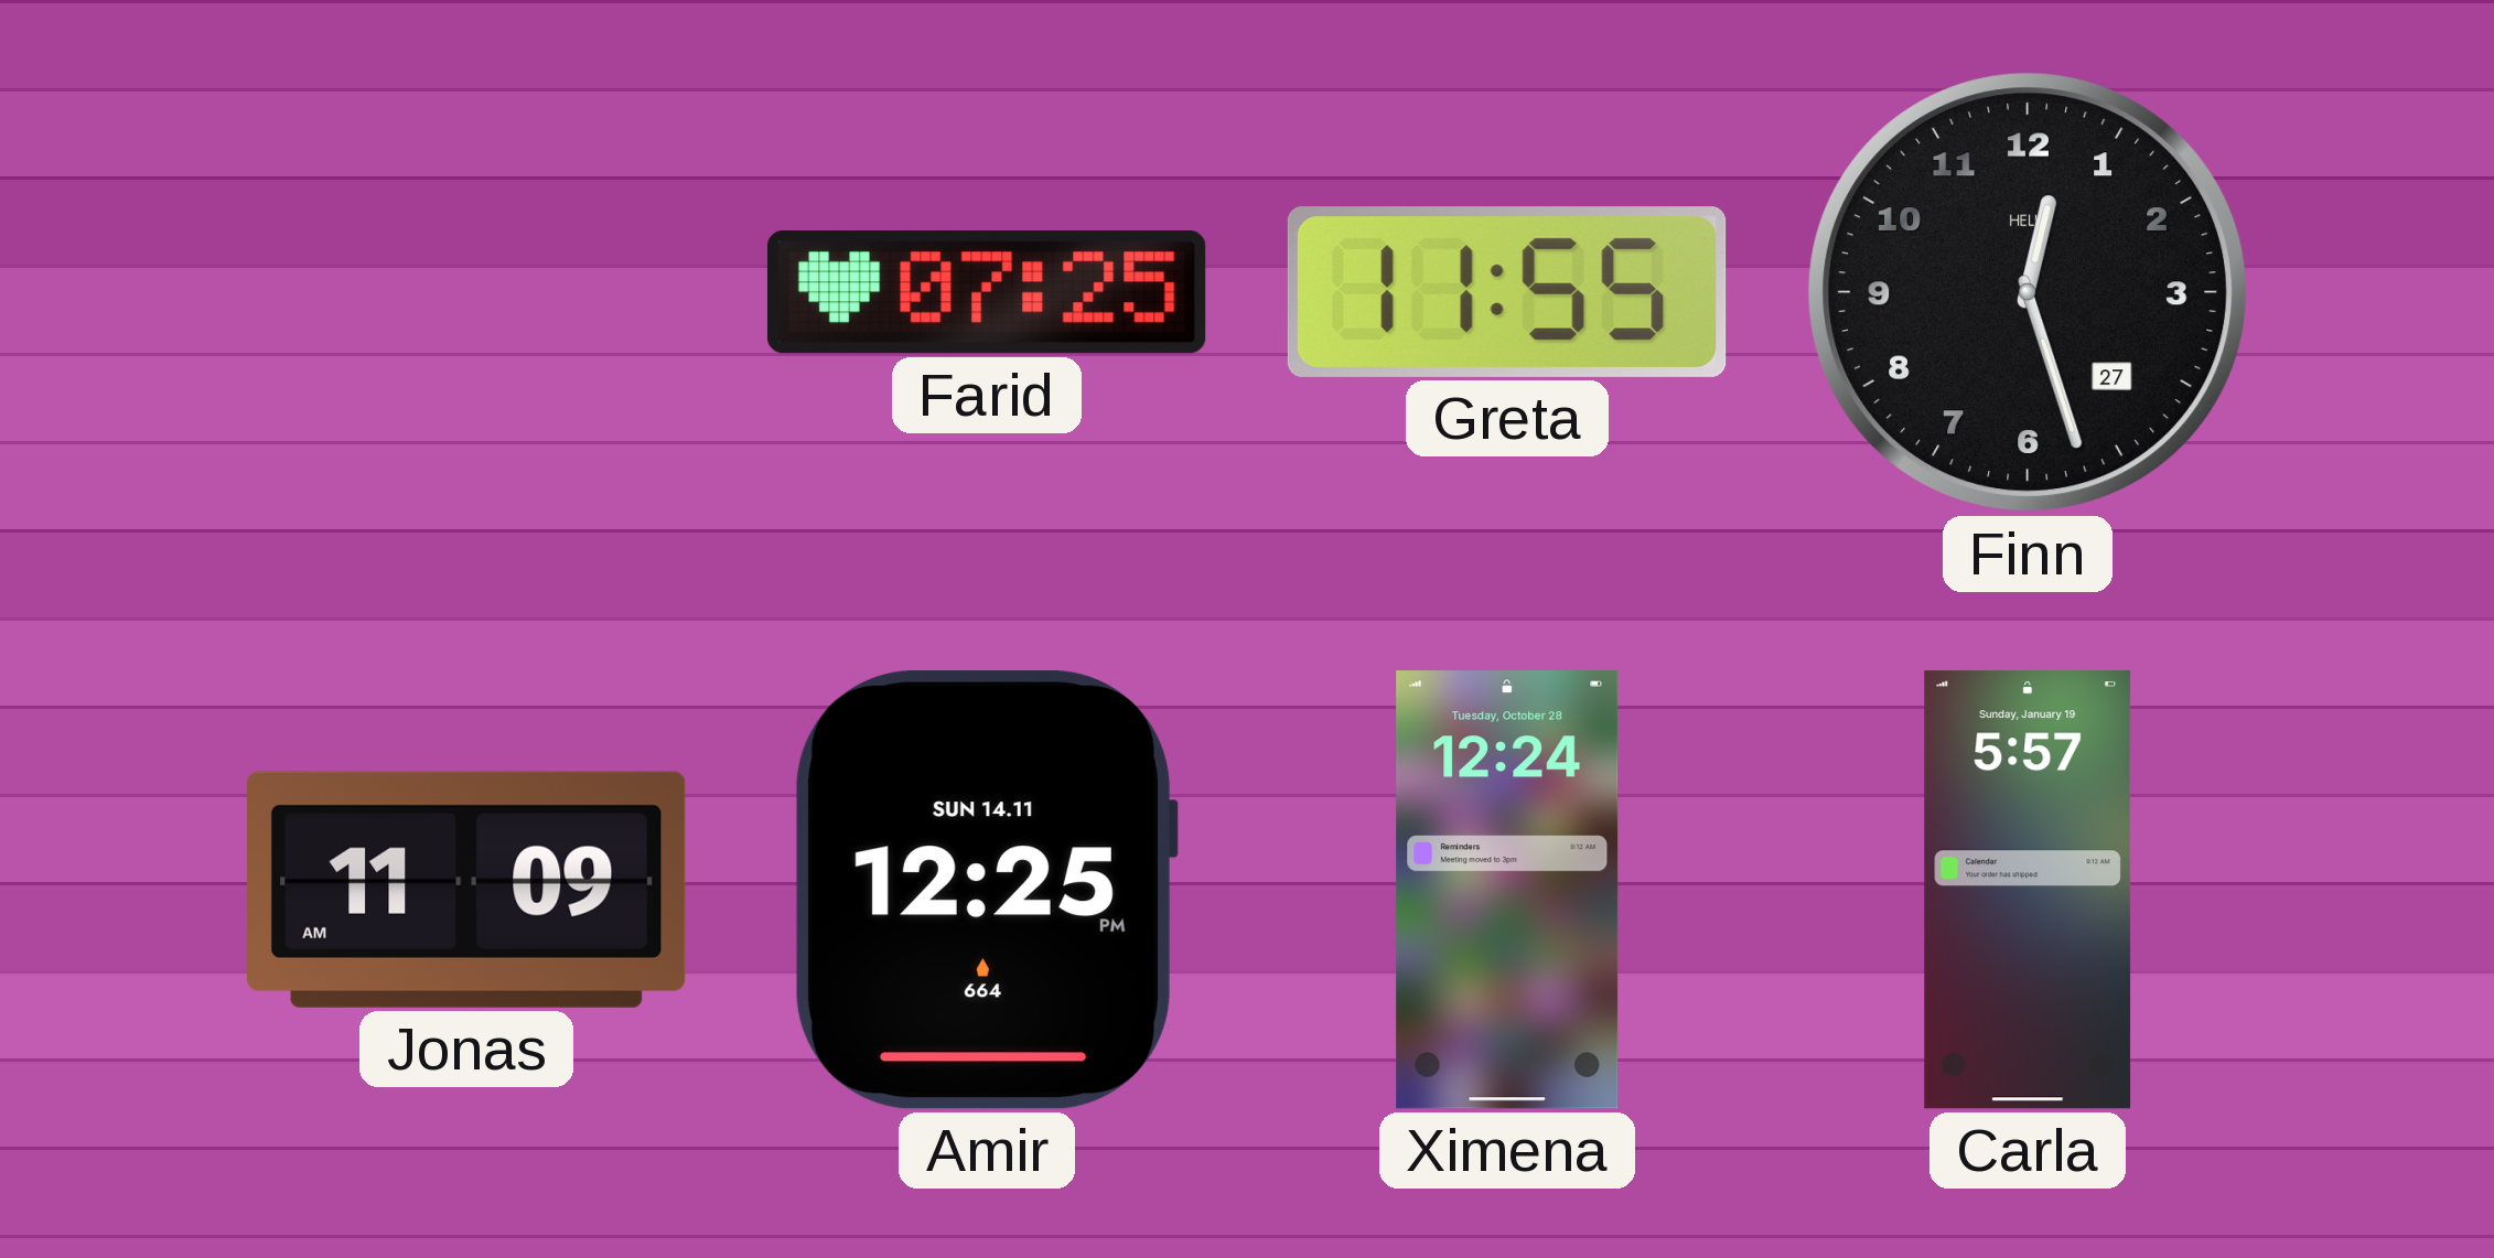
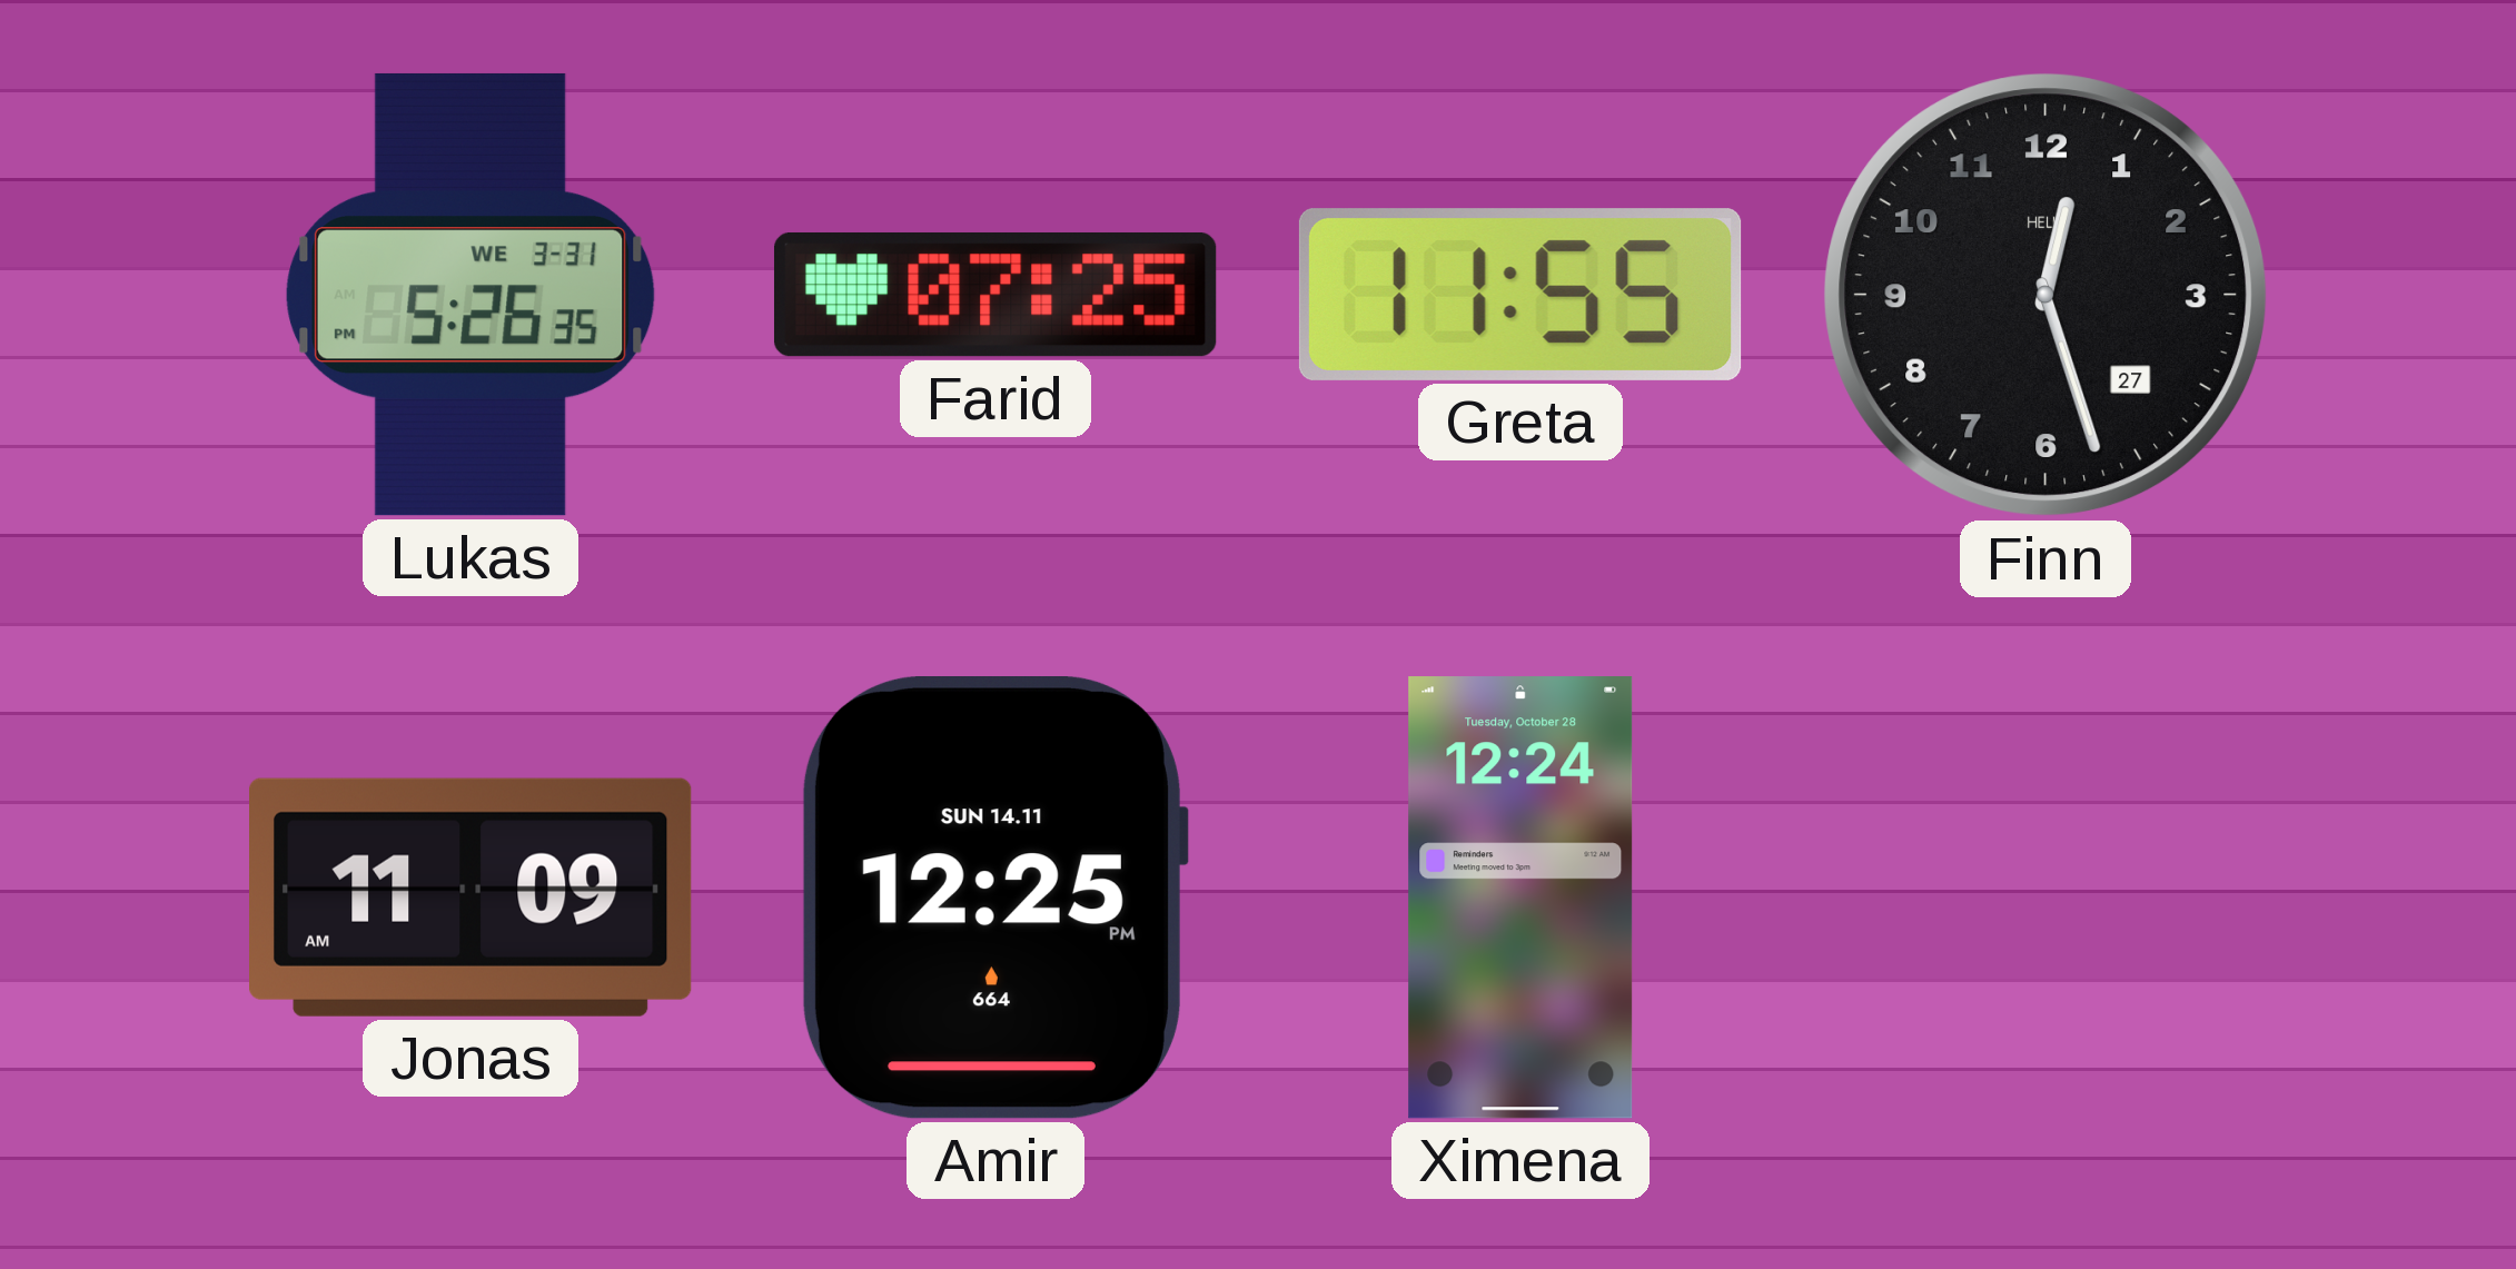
Lukas: none -> 5:26
Carla: 5:57 -> none
